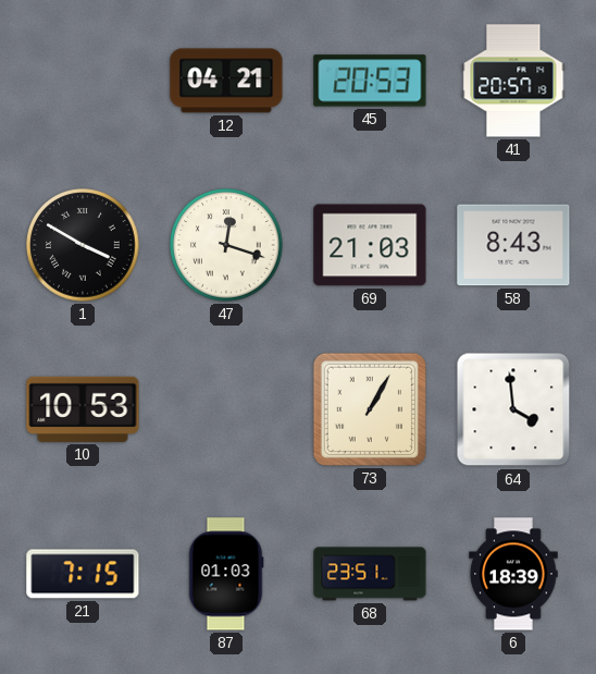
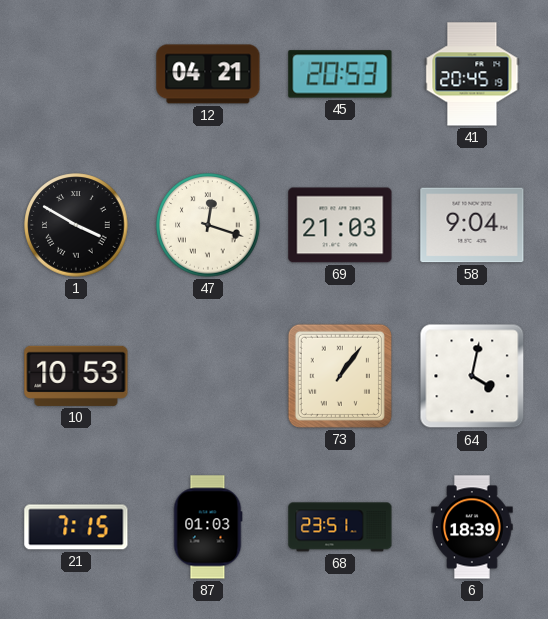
41: 20:57 -> 20:45
58: 8:43 -> 9:04
73: 1:05 -> 1:06
64: 3:59 -> 4:02
